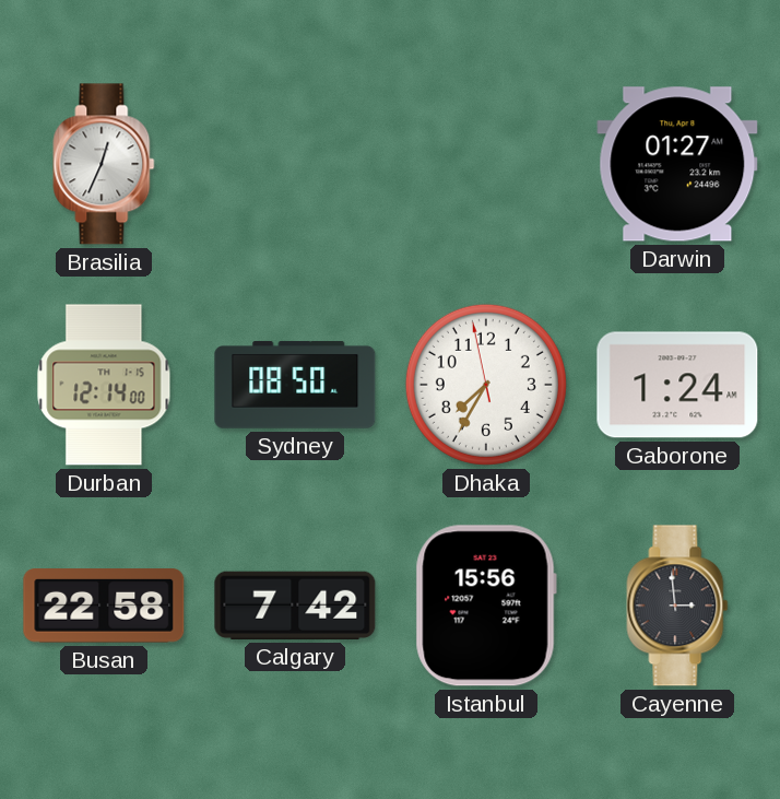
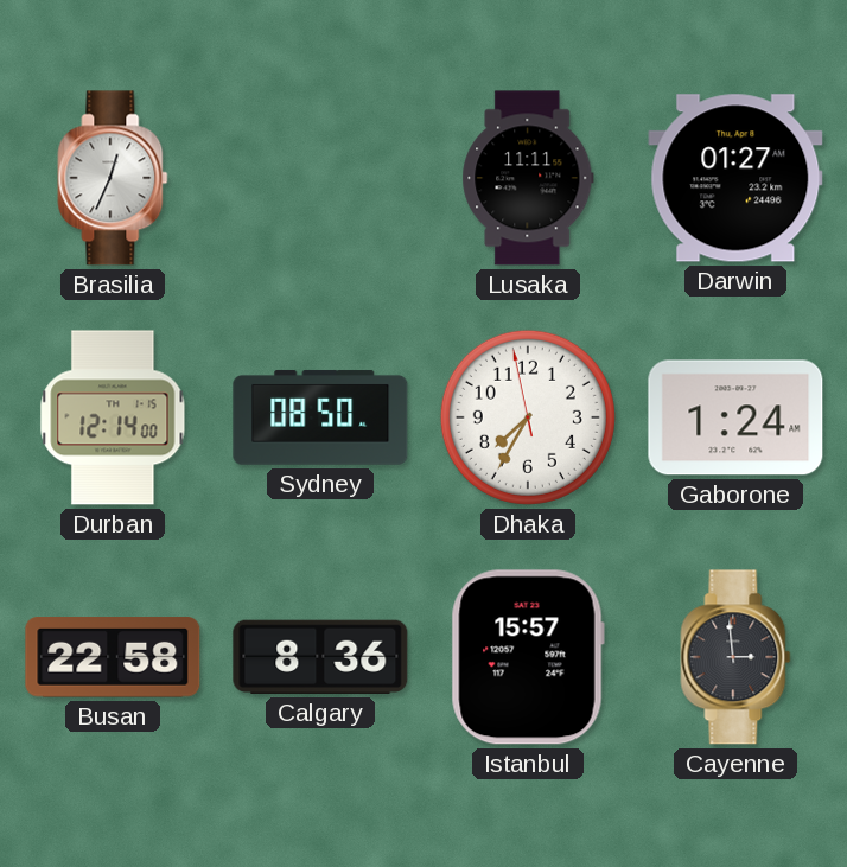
Lusaka: none -> 11:11
Calgary: 7:42 -> 8:36
Istanbul: 15:56 -> 15:57
